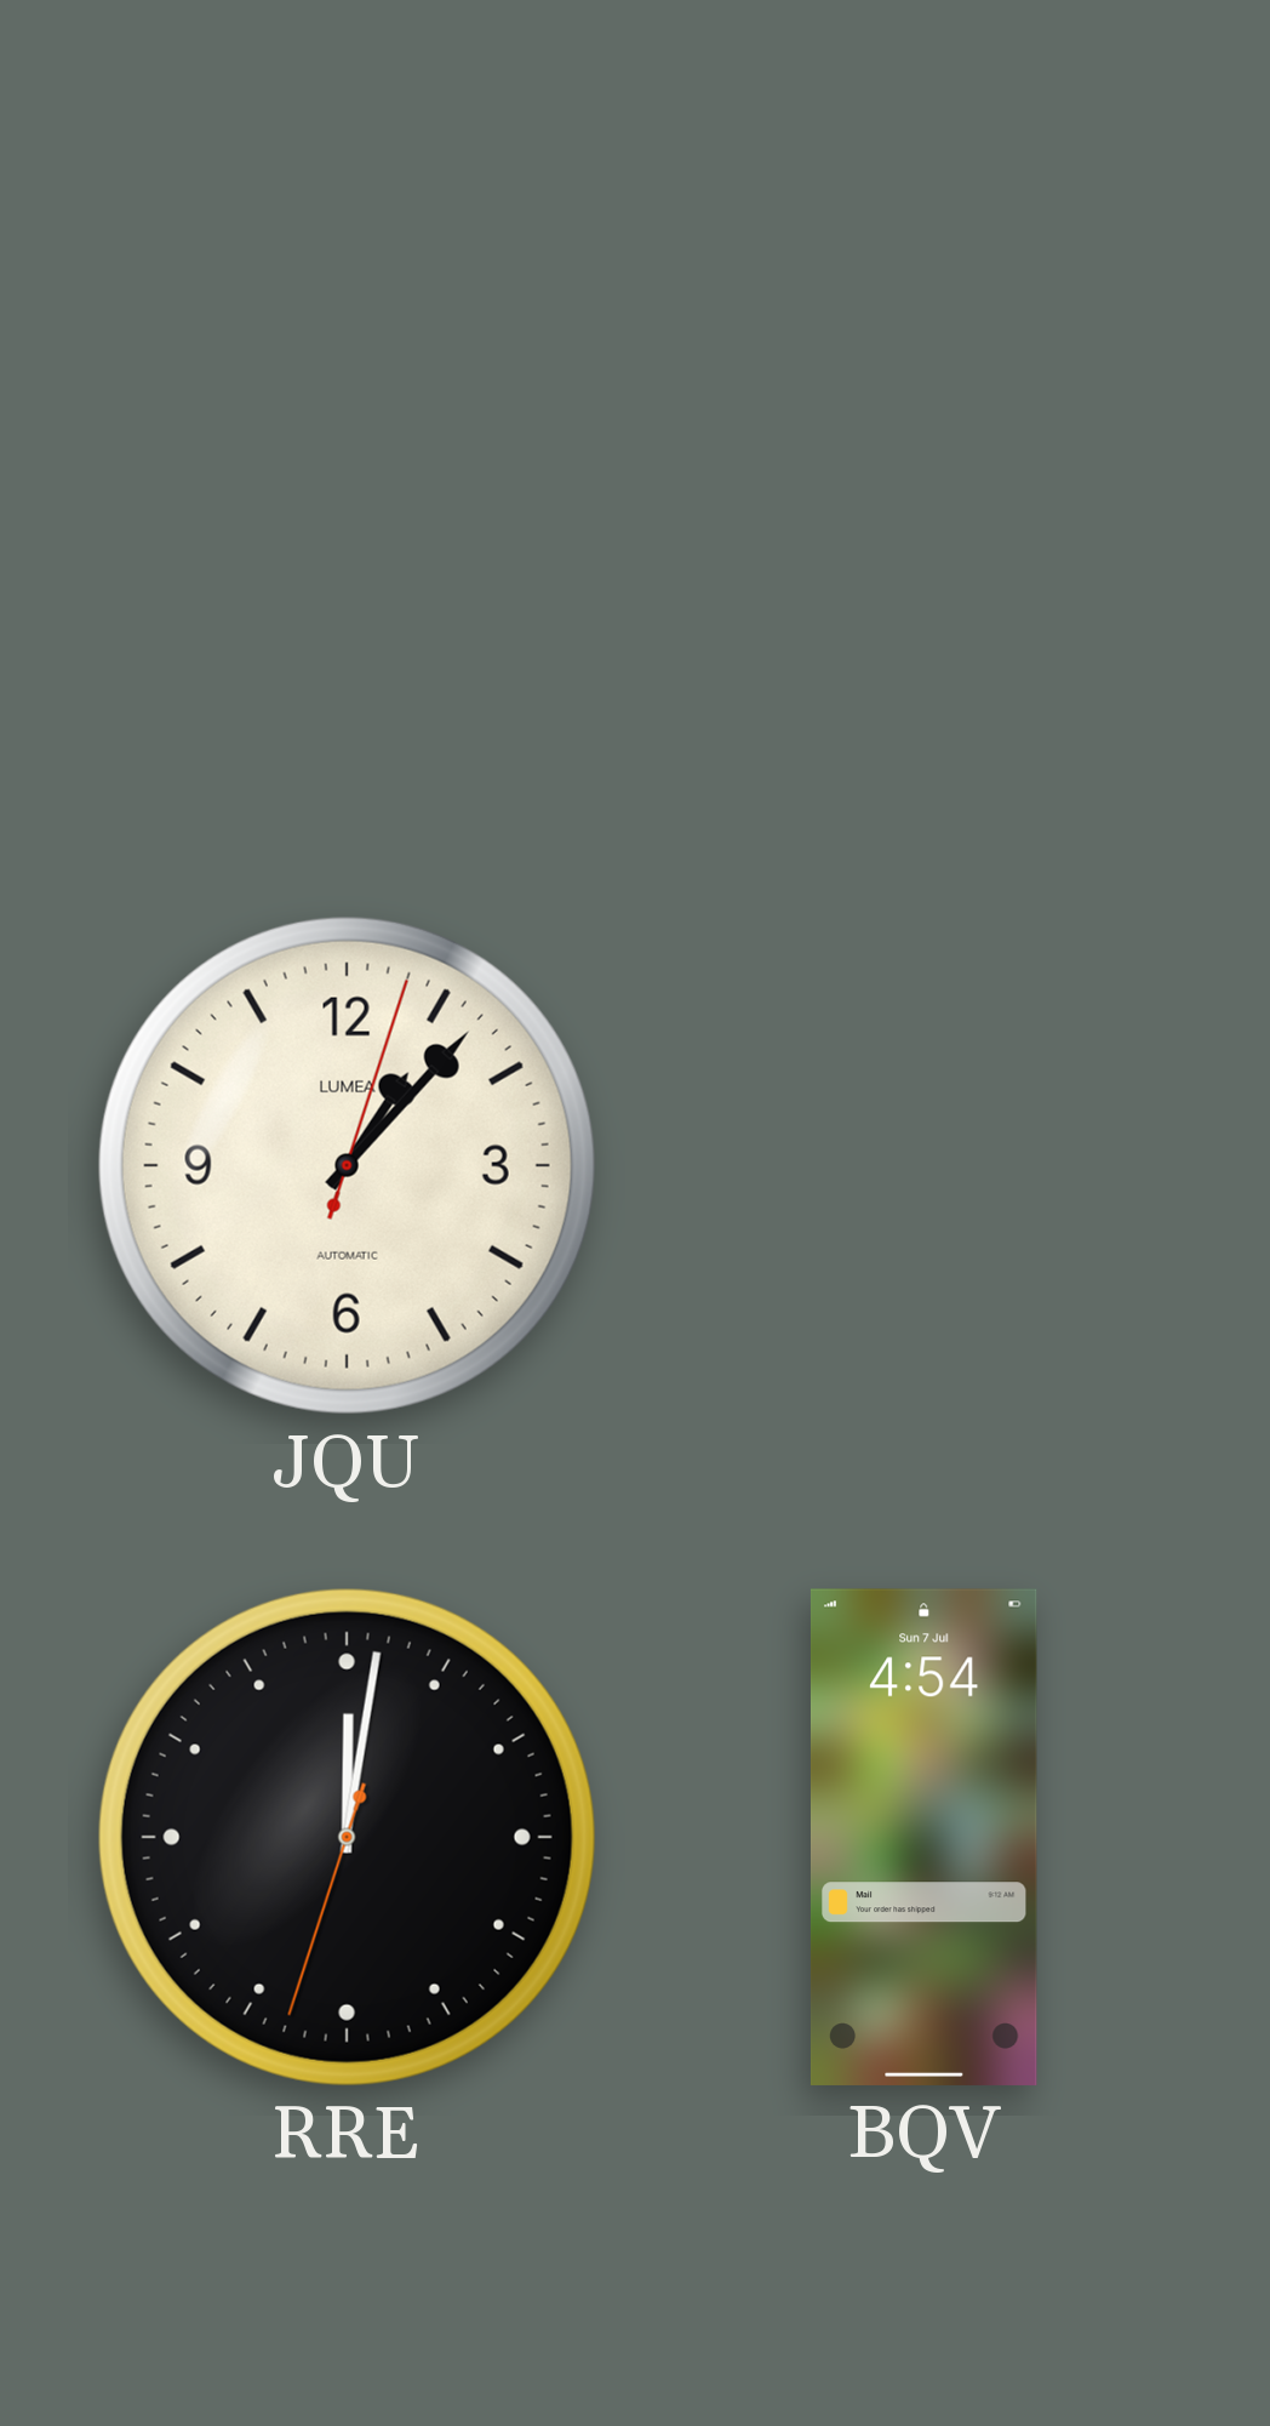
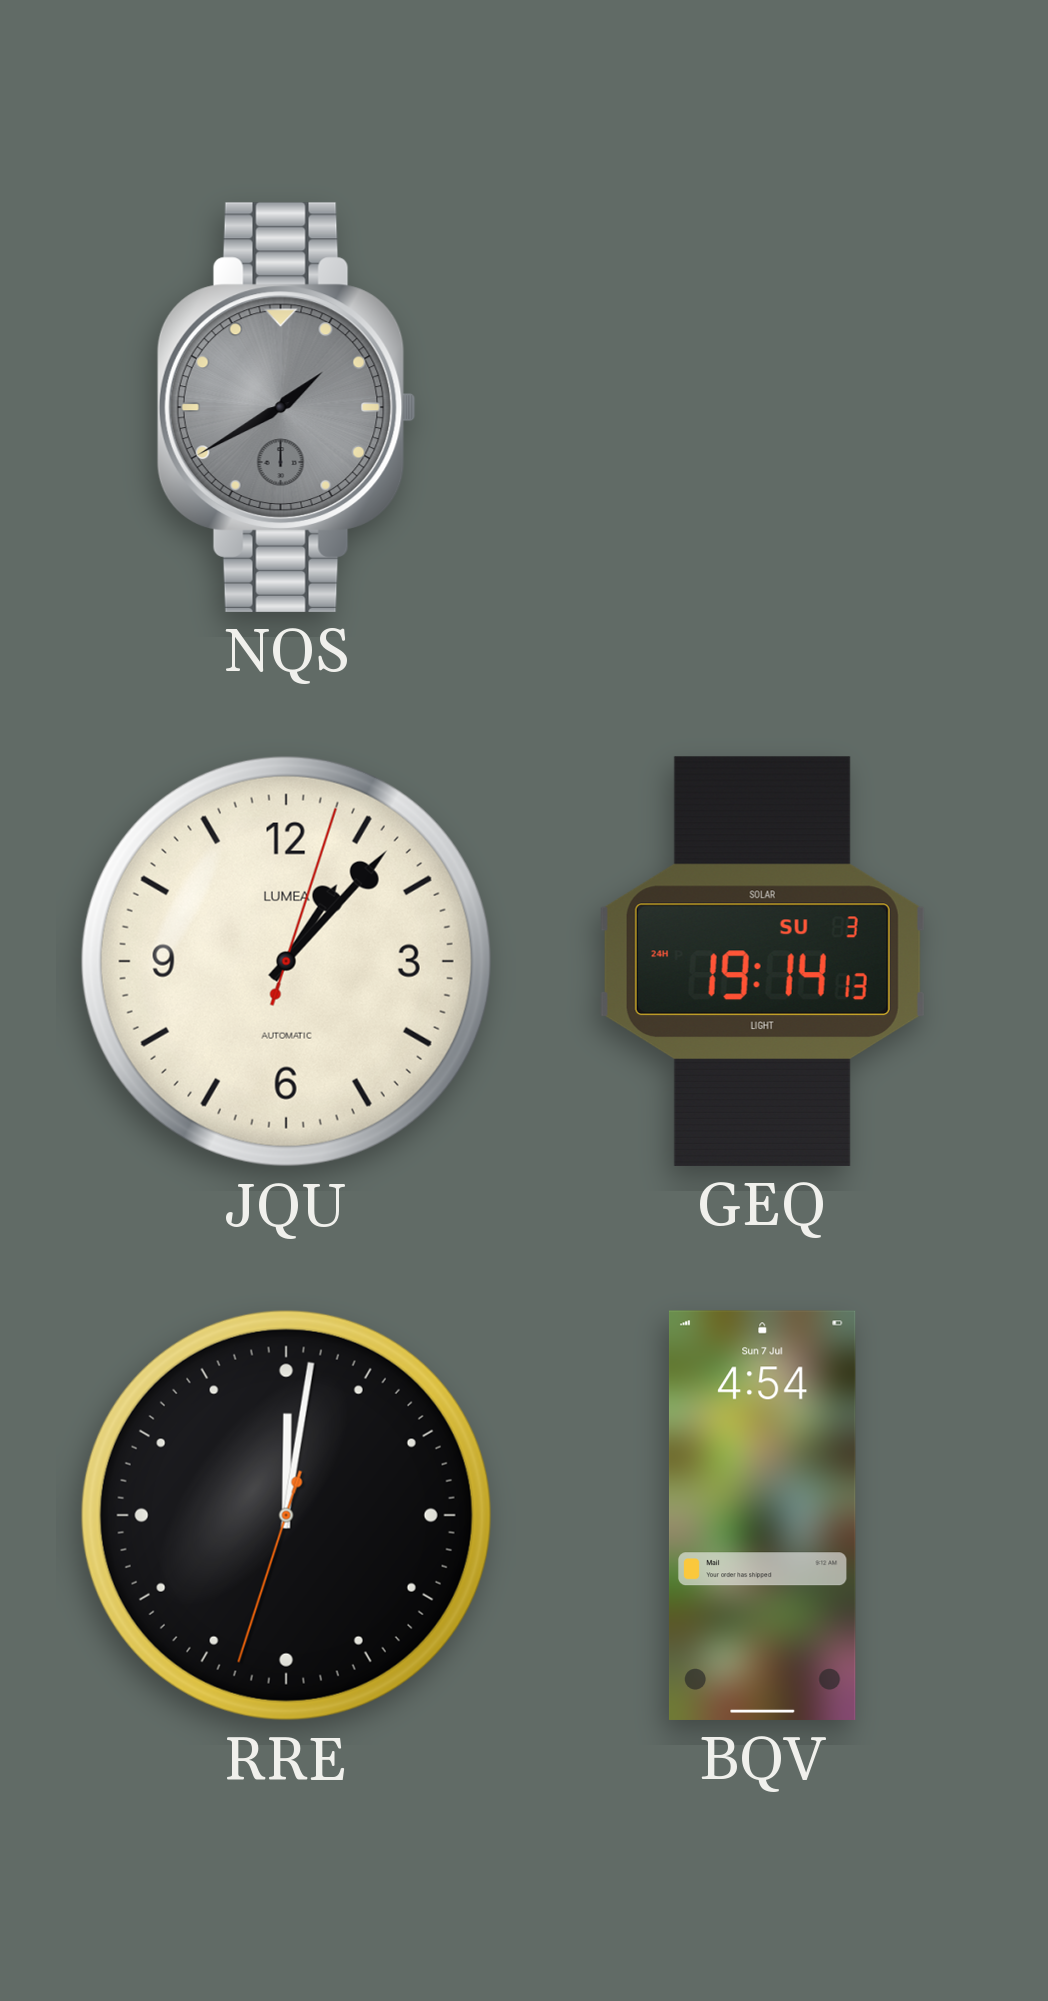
NQS: none -> 1:40
GEQ: none -> 19:14
